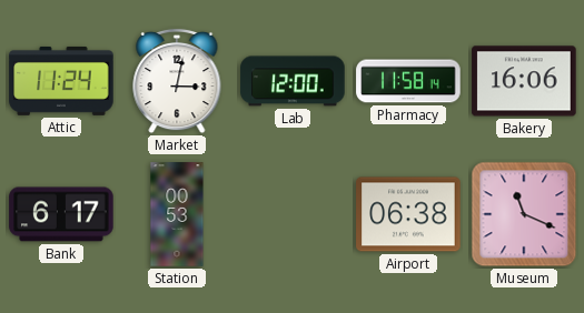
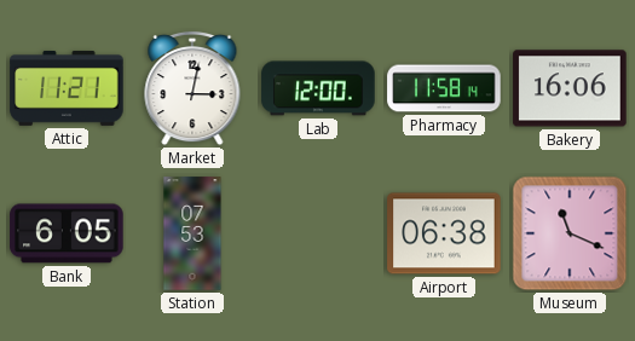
Attic: 11:24 -> 11:21
Bank: 6:17 -> 6:05
Station: 00:53 -> 07:53
